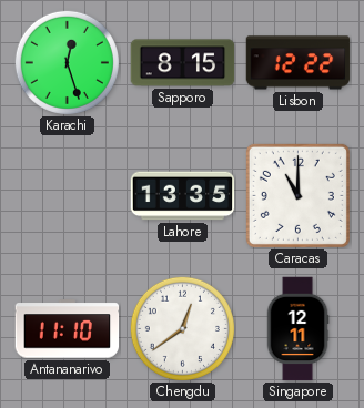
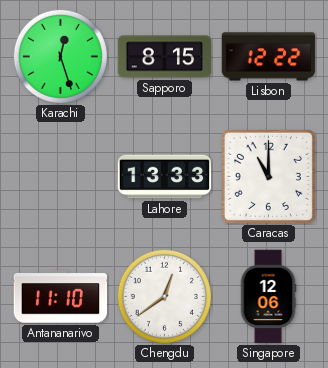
Lahore: 13:35 -> 13:33
Singapore: 12:11 -> 12:06
